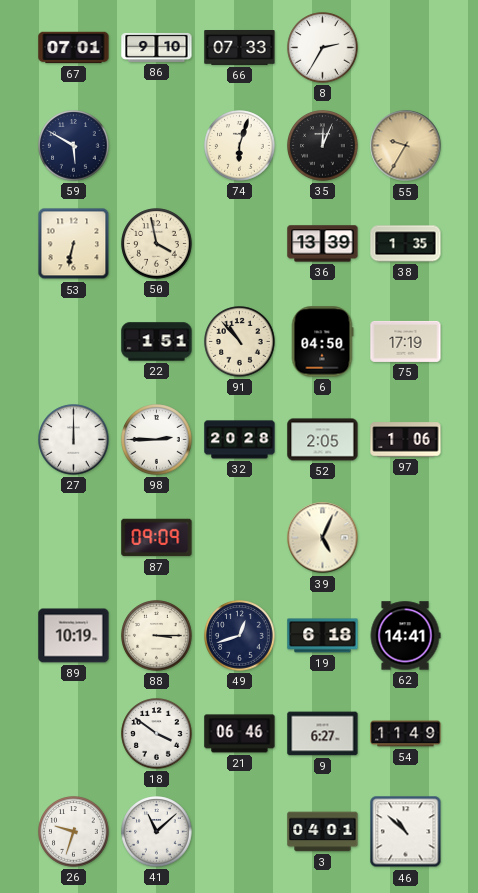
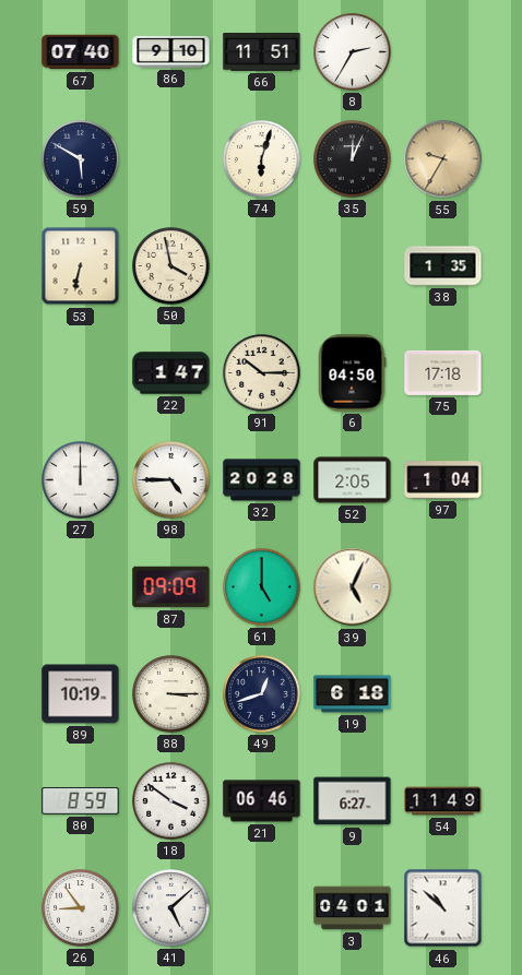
67: 07:01 -> 07:40
66: 07:33 -> 11:51
36: 13:39 -> none
22: 1:51 -> 1:47
91: 10:53 -> 10:15
75: 17:19 -> 17:18
98: 2:45 -> 4:45
97: 1:06 -> 1:04
61: none -> 5:00
62: 14:41 -> none
80: none -> 8:59
26: 9:33 -> 8:54
41: 11:08 -> 5:08
